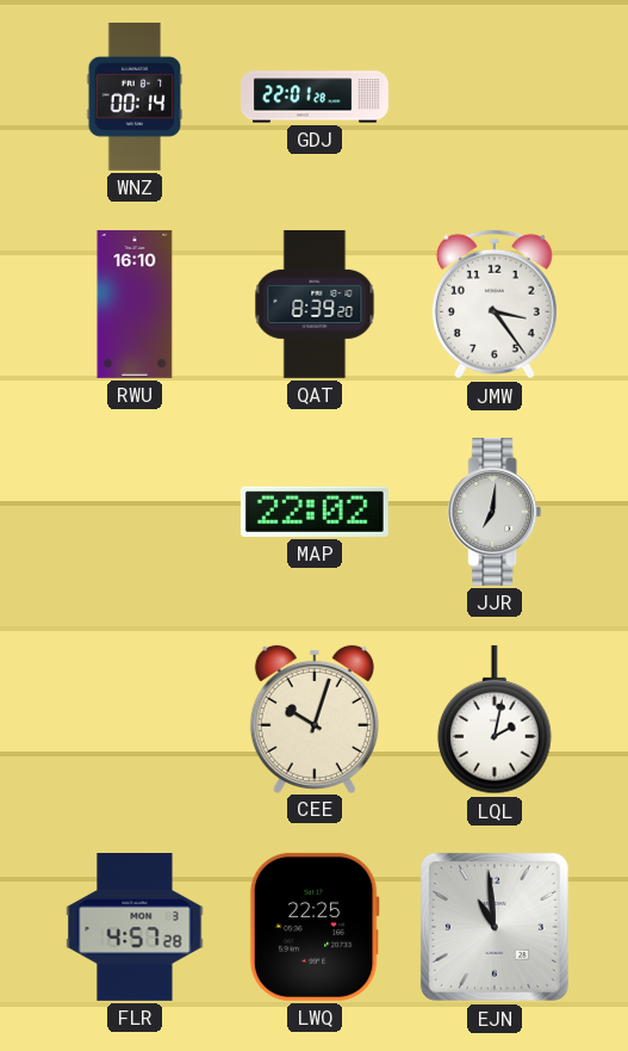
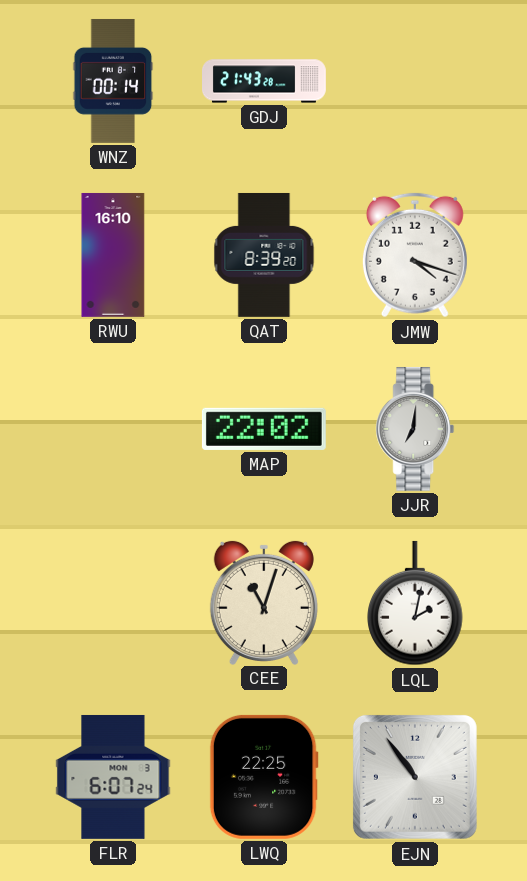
GDJ: 22:01 -> 21:43
JMW: 3:24 -> 4:18
CEE: 10:03 -> 11:03
FLR: 4:57 -> 6:07
EJN: 10:59 -> 10:54
